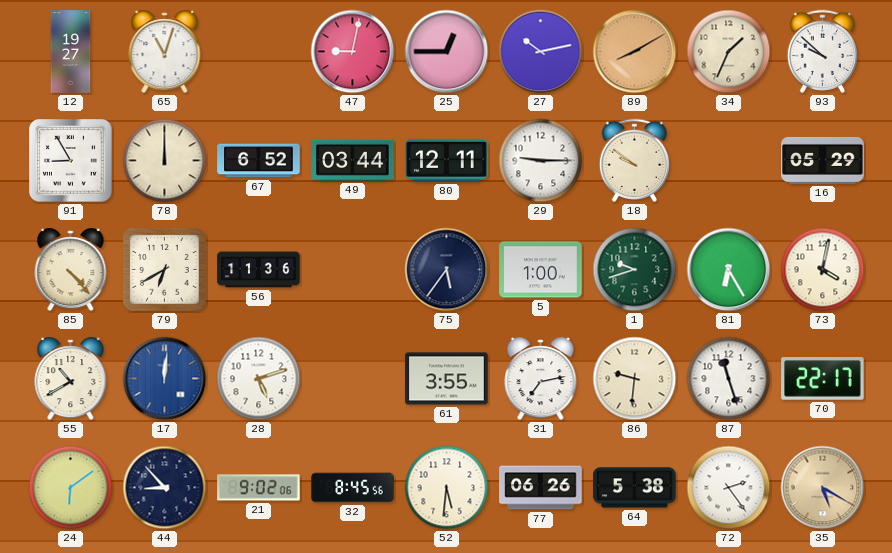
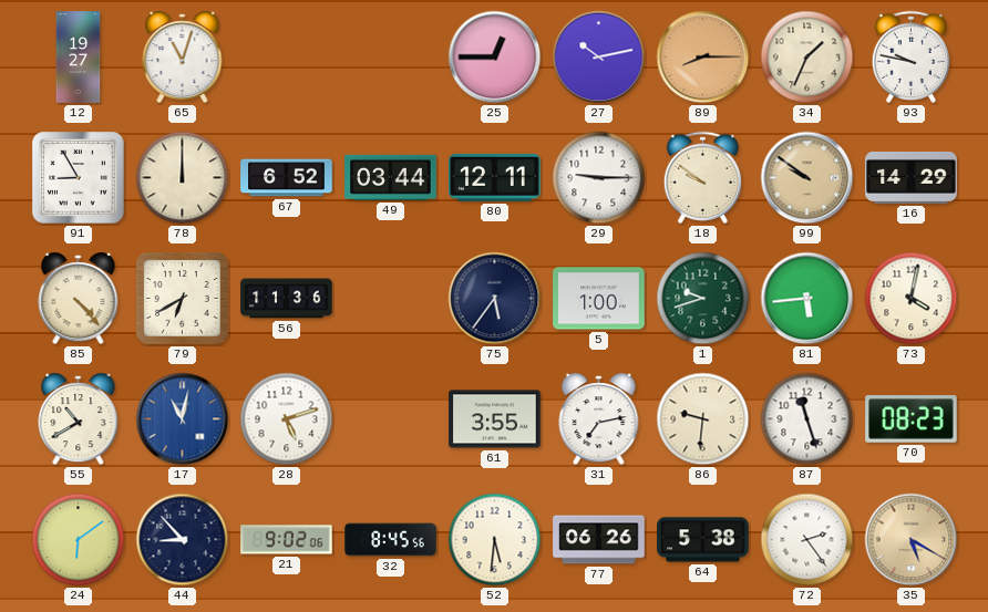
47: 9:02 -> none
89: 8:10 -> 8:15
93: 9:52 -> 9:47
99: none -> 9:51
16: 05:29 -> 14:29
81: 6:25 -> 5:44
17: 12:01 -> 11:02
70: 22:17 -> 08:23
